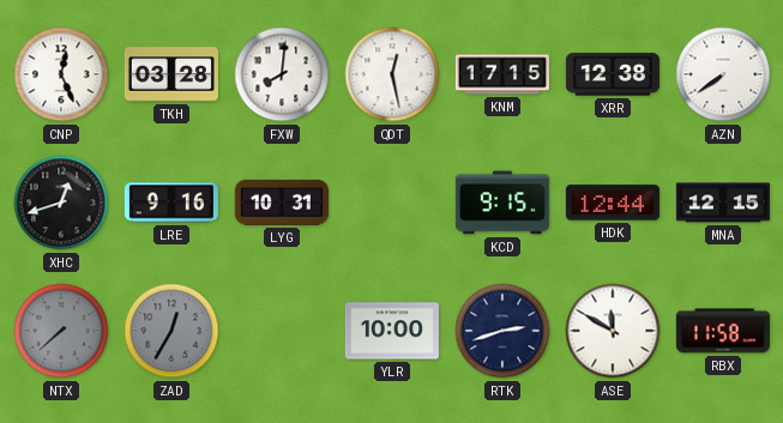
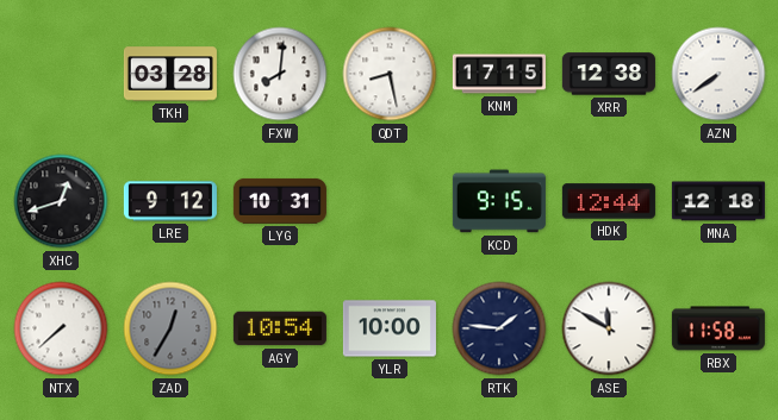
CNP: 12:26 -> none
QDT: 12:28 -> 8:28
LRE: 9:16 -> 9:12
MNA: 12:15 -> 12:18
NTX dial: grey -> white
AGY: none -> 10:54
RTK: 2:42 -> 1:46
